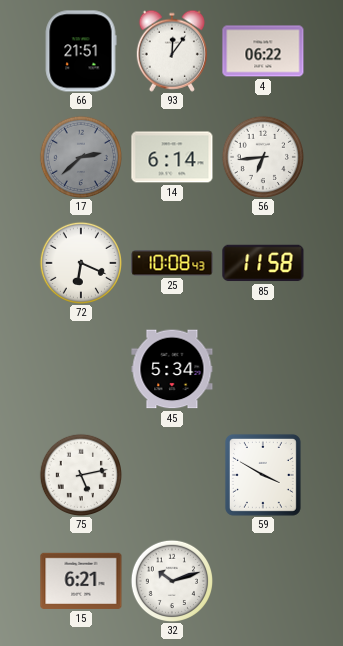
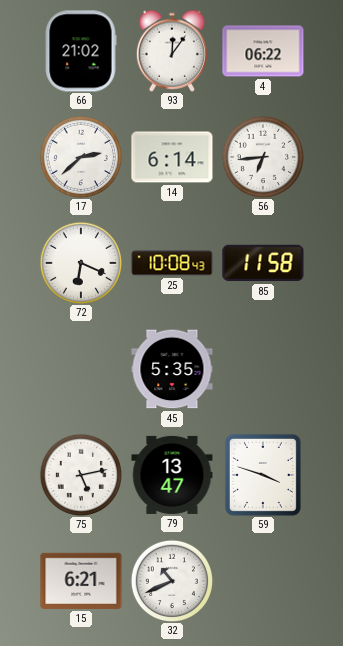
66: 21:51 -> 21:02
17 dial: grey -> white
45: 5:34 -> 5:35
79: none -> 13:47
59: 3:50 -> 3:48
32: 10:12 -> 10:41
